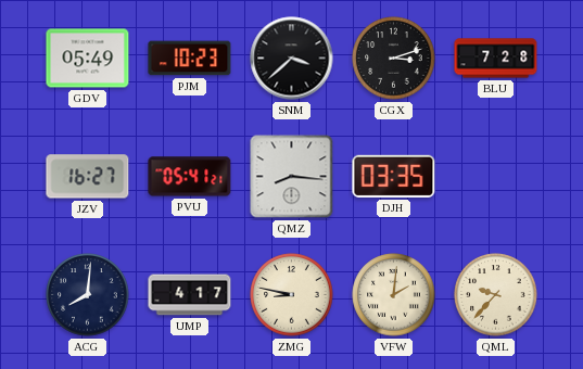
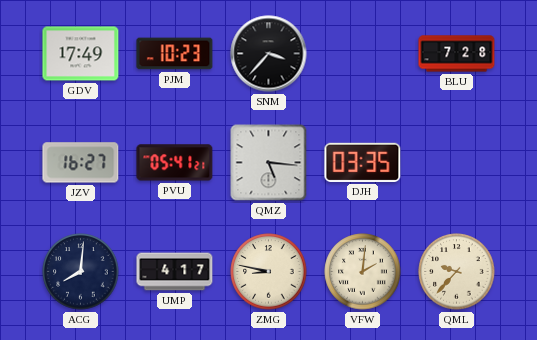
GDV: 05:49 -> 17:49
SNM: 3:38 -> 3:37
CGX: 3:12 -> none
QMZ: 8:16 -> 5:16
